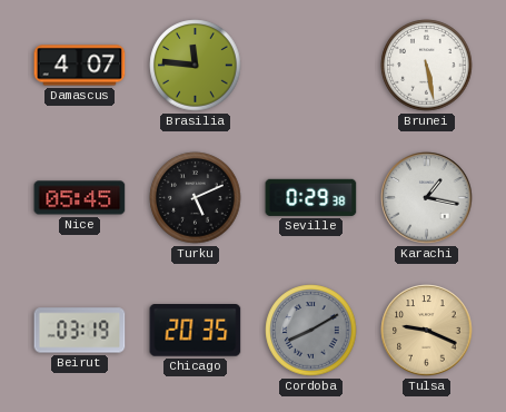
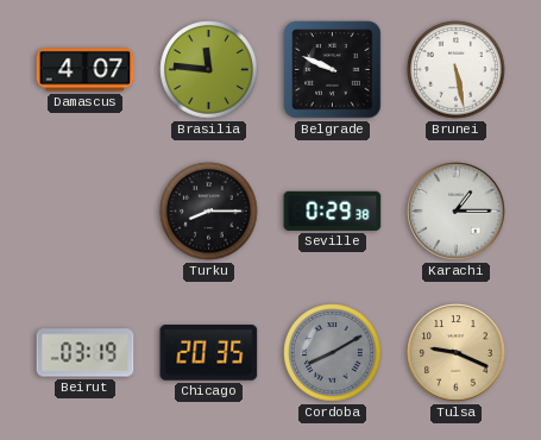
Belgrade: none -> 9:49
Nice: 05:45 -> none
Turku: 5:11 -> 8:15
Karachi: 1:17 -> 1:15
